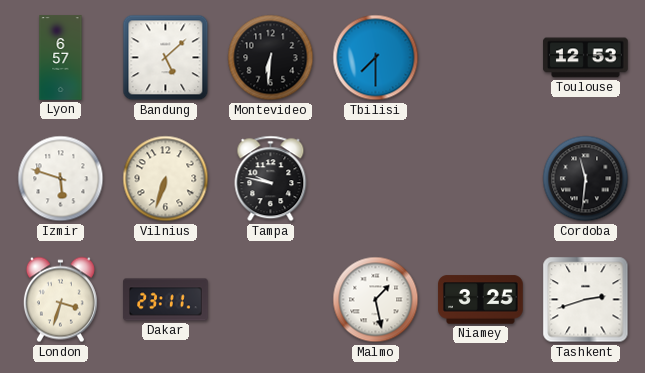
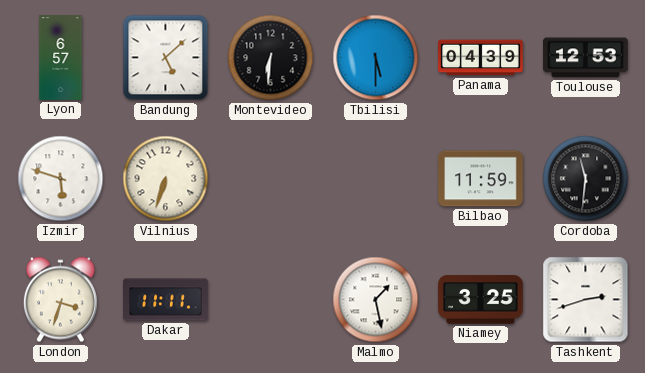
Tbilisi: 7:30 -> 5:30
Panama: none -> 04:39
Tampa: 9:47 -> none
Bilbao: none -> 11:59
Dakar: 23:11 -> 11:11
